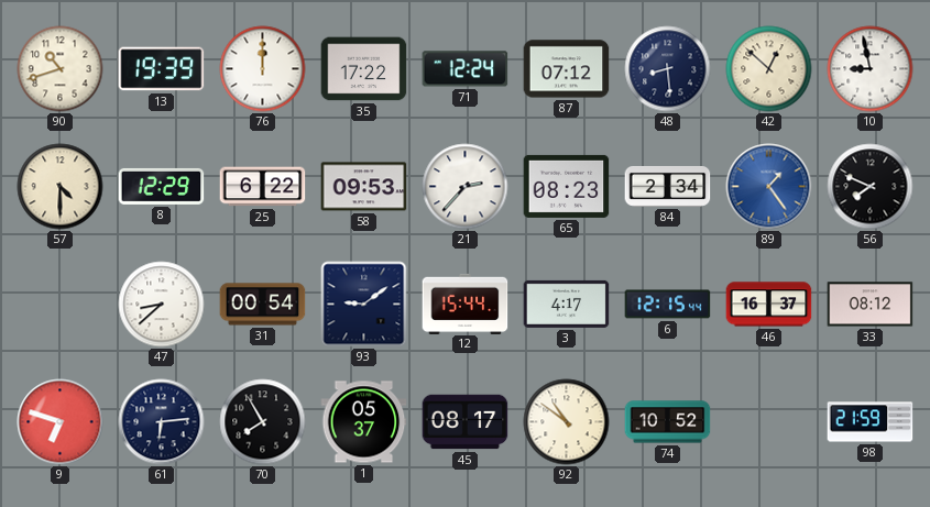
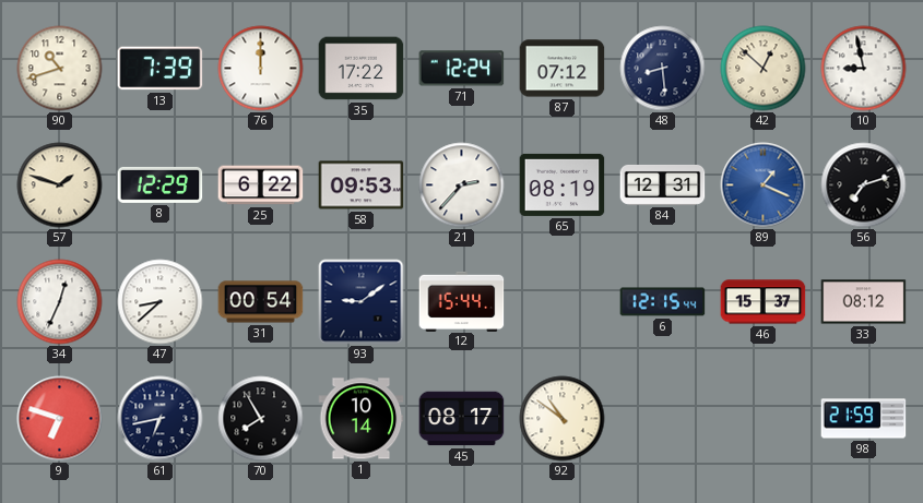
13: 19:39 -> 7:39
57: 4:30 -> 1:48
65: 08:23 -> 08:19
84: 2:34 -> 12:31
89: 1:24 -> 1:19
56: 7:49 -> 7:12
34: none -> 12:34
3: 4:17 -> none
46: 16:37 -> 15:37
61: 6:14 -> 6:43
1: 05:37 -> 10:14
74: 10:52 -> none
